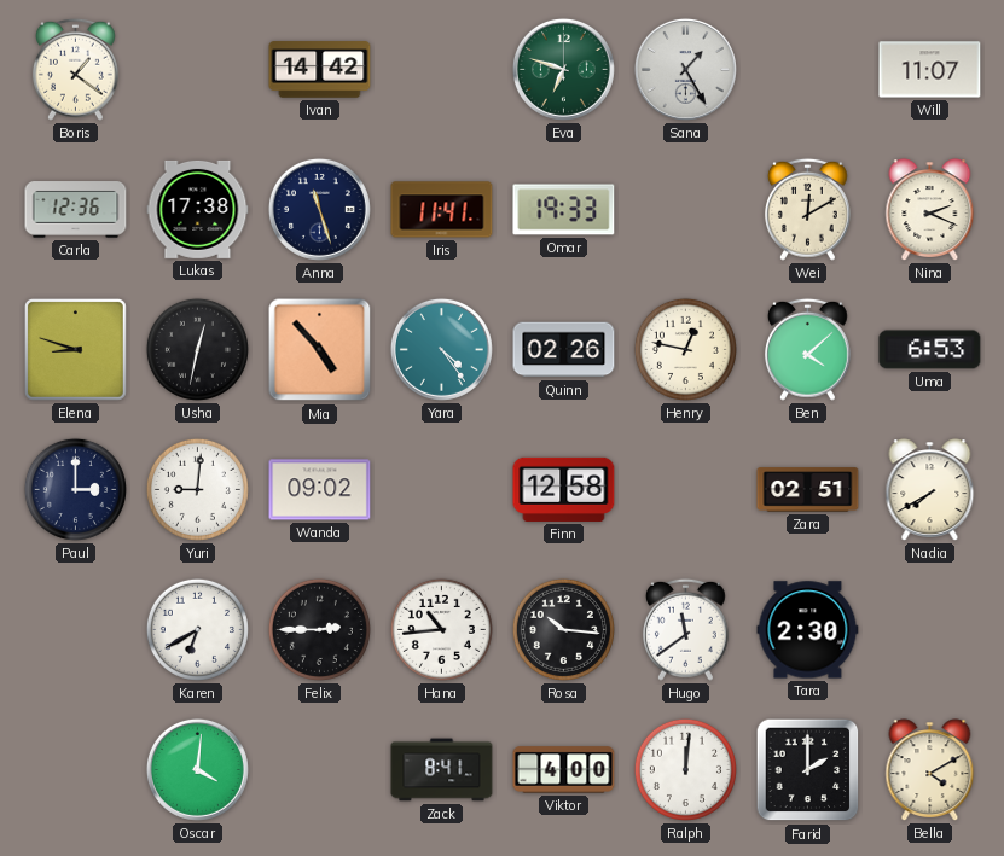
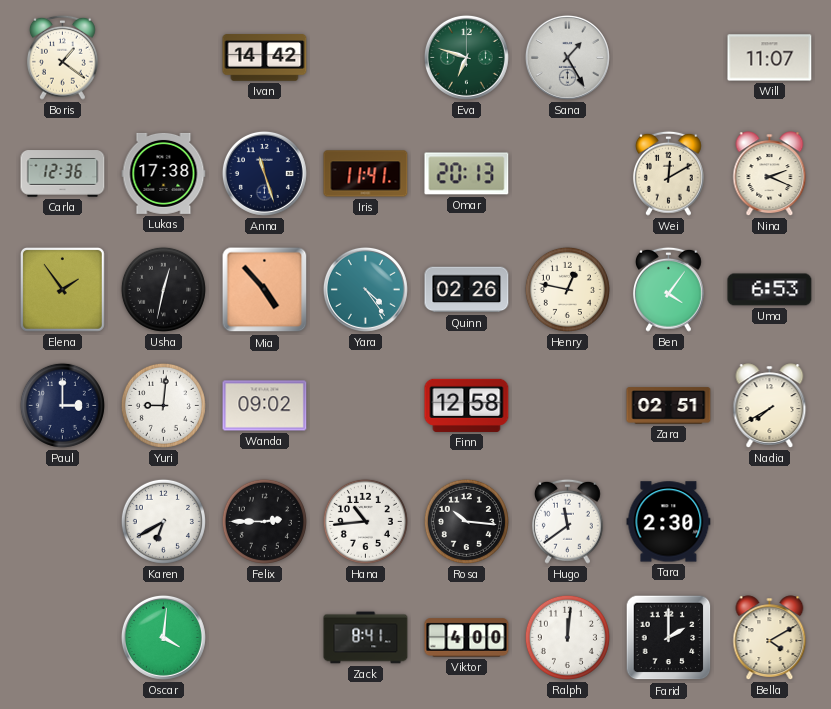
Omar: 19:33 -> 20:13
Elena: 8:48 -> 1:54
Ben: 4:08 -> 4:06
